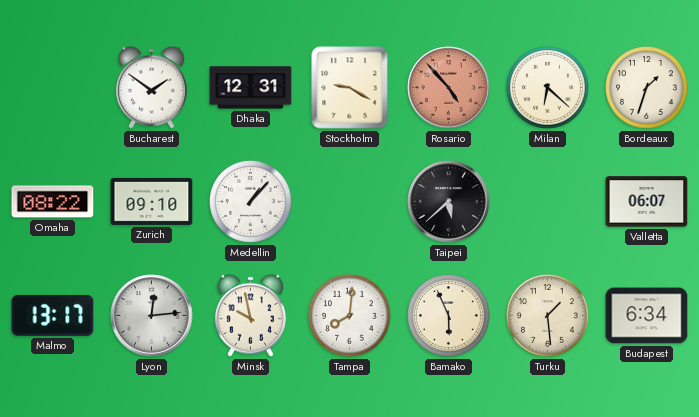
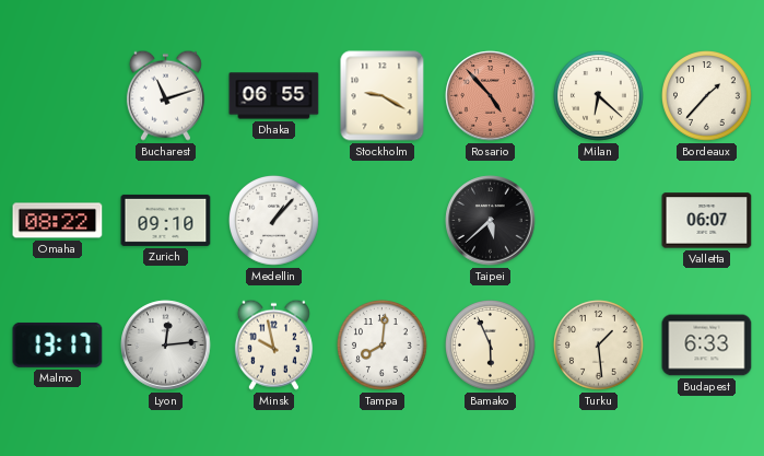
Bucharest: 1:51 -> 11:12
Dhaka: 12:31 -> 06:55
Bordeaux: 1:33 -> 1:37
Budapest: 6:34 -> 6:33
